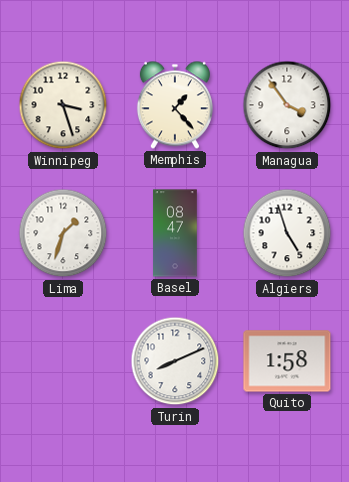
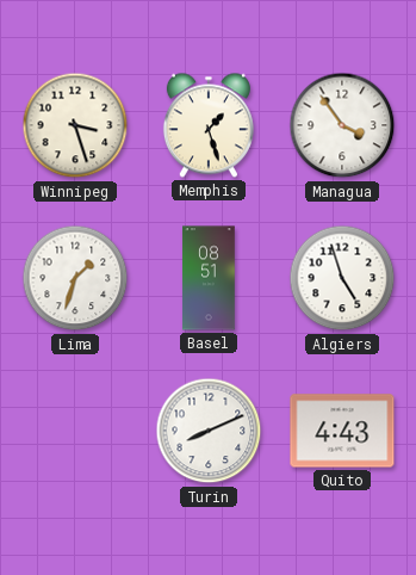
Memphis: 1:23 -> 1:27
Basel: 08:47 -> 08:51
Quito: 1:58 -> 4:43
